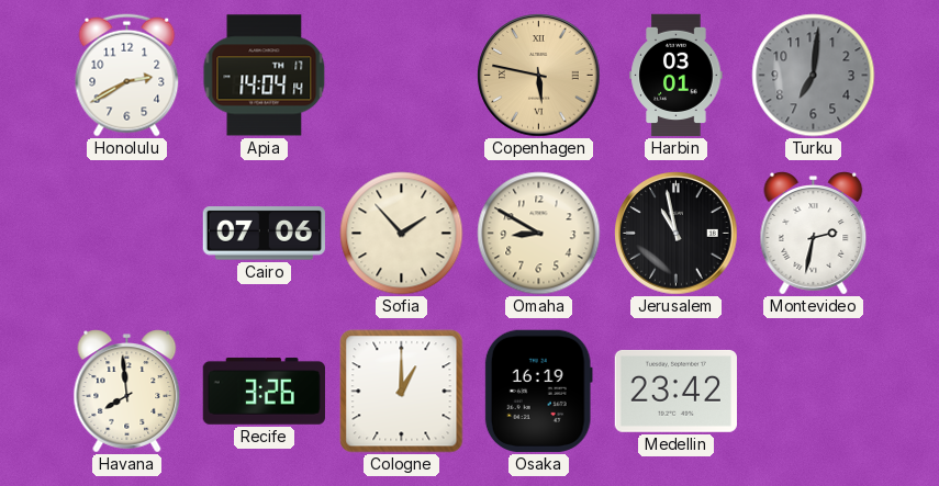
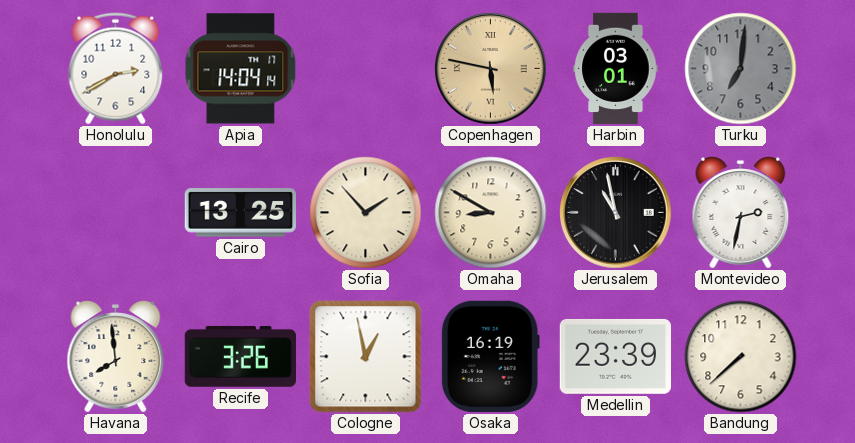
Cairo: 07:06 -> 13:25
Cologne: 1:00 -> 12:58
Medellin: 23:42 -> 23:39
Bandung: none -> 7:38
